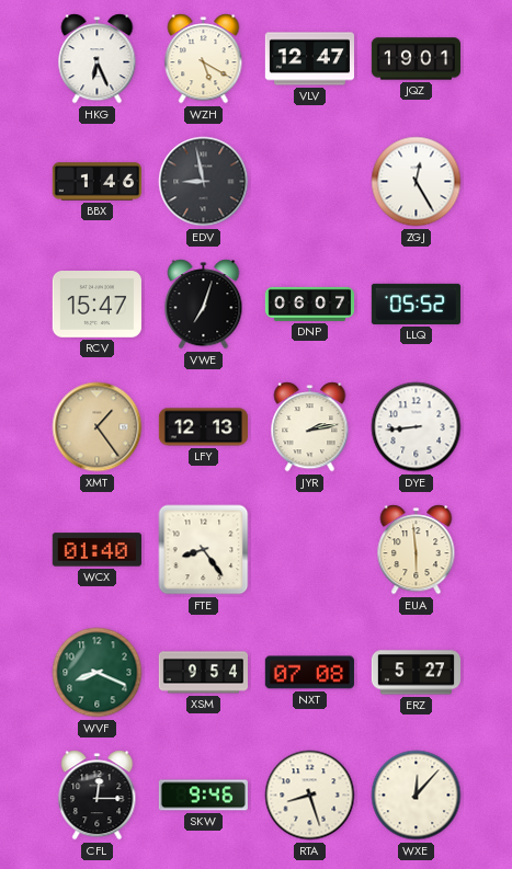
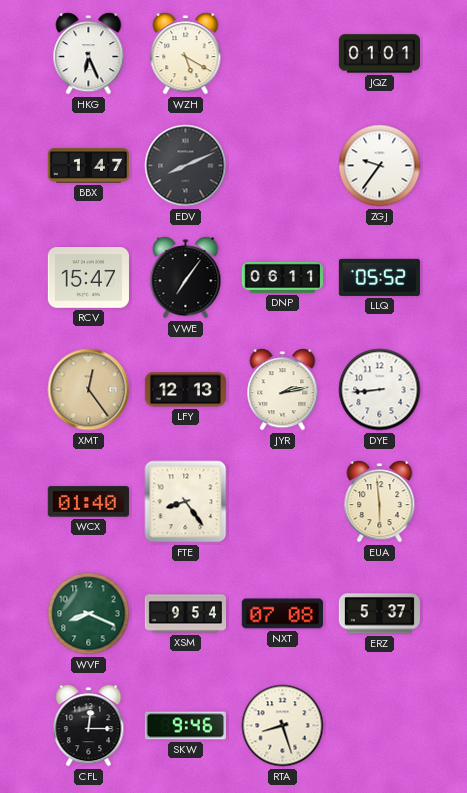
VLV: 12:47 -> none
JQZ: 19:01 -> 01:01
BBX: 1:46 -> 1:47
EDV: 8:58 -> 8:11
ZGJ: 12:25 -> 9:36
VWE: 7:03 -> 7:06
DNP: 06:07 -> 06:11
XMT: 1:24 -> 12:24
ERZ: 5:27 -> 5:37
WXE: 12:07 -> none
